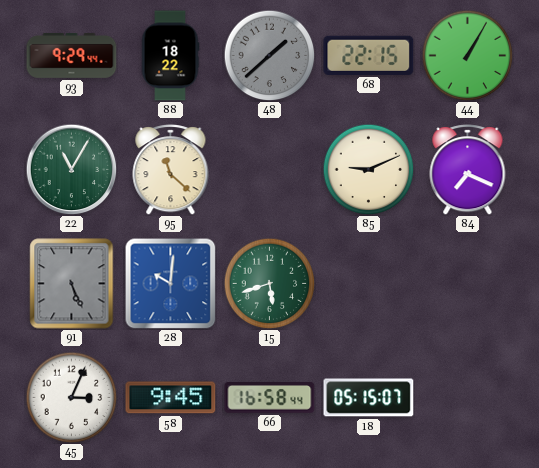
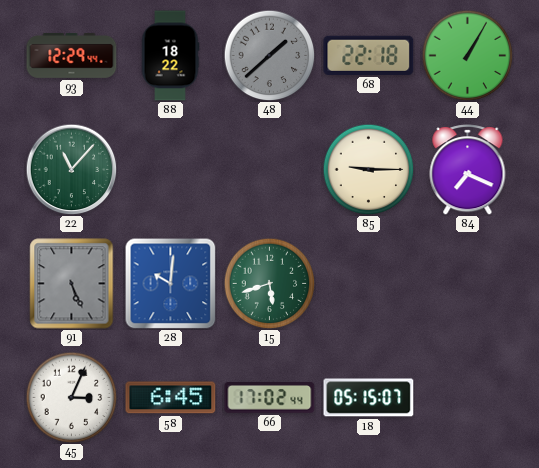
93: 9:29 -> 12:29
68: 22:15 -> 22:18
22: 11:05 -> 11:07
95: 11:22 -> none
85: 9:11 -> 9:15
58: 9:45 -> 6:45
66: 16:58 -> 17:02
